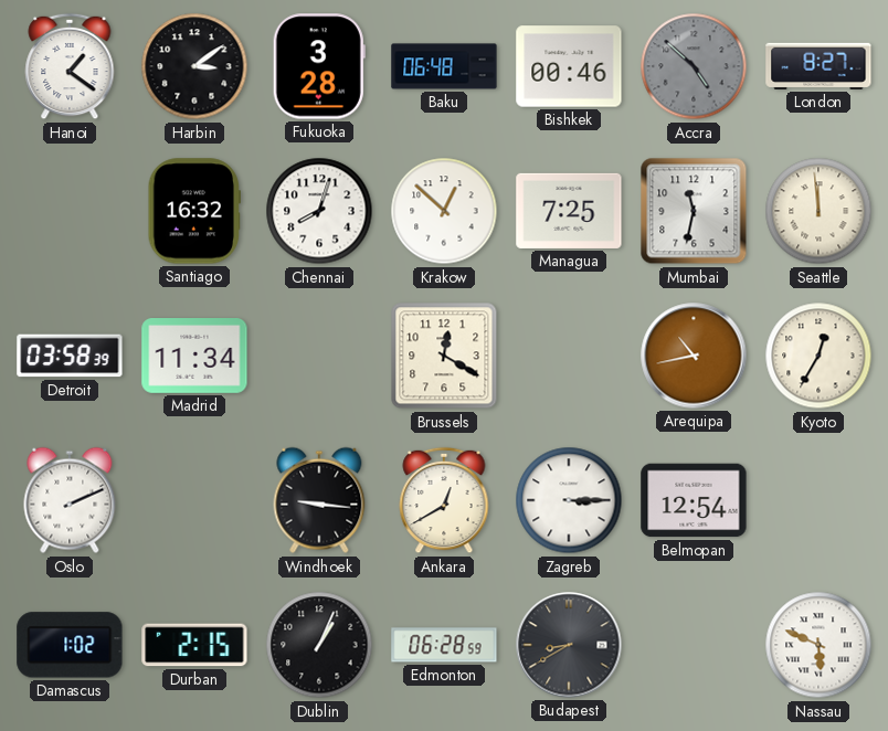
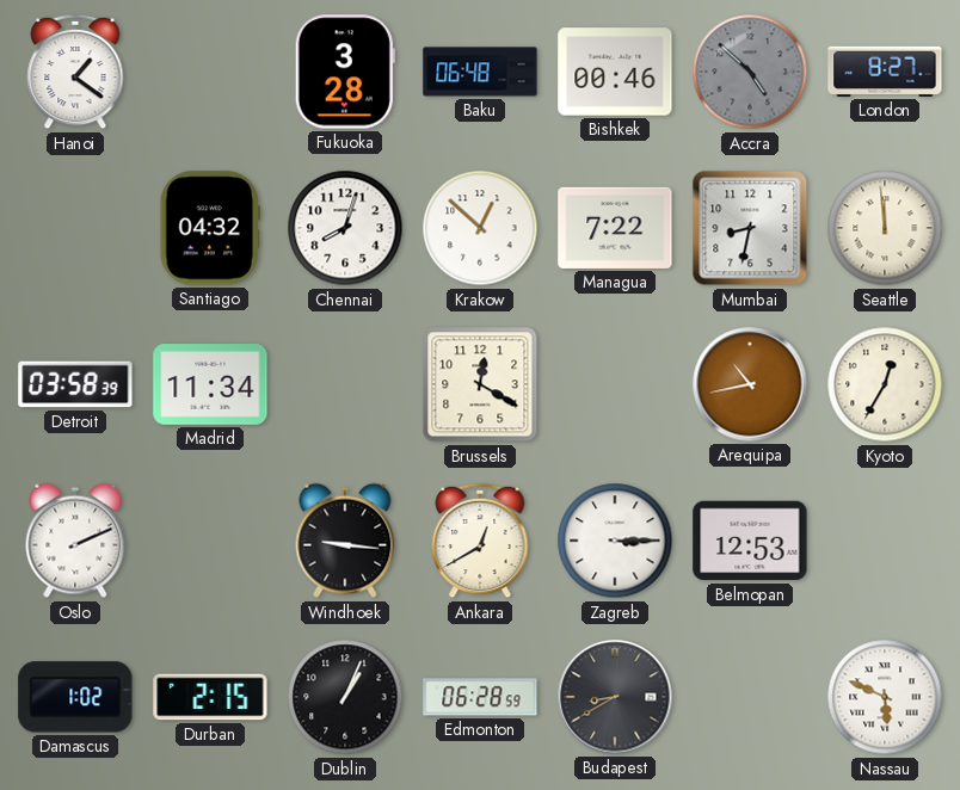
Harbin: 3:09 -> none
Santiago: 16:32 -> 04:32
Managua: 7:25 -> 7:22
Mumbai: 11:32 -> 8:32
Belmopan: 12:54 -> 12:53
